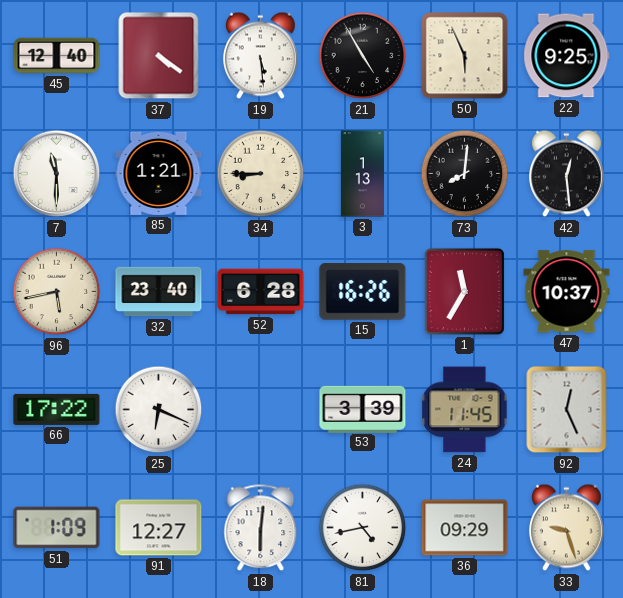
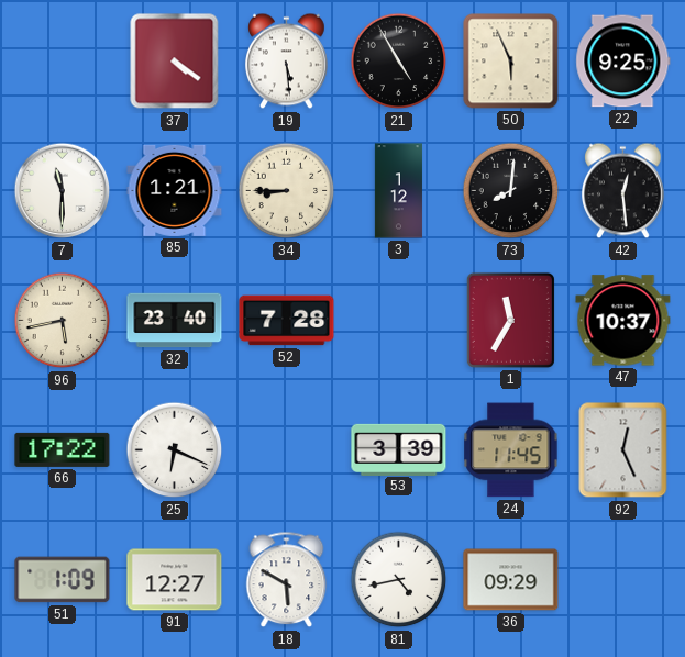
45: 12:40 -> none
3: 1:13 -> 1:12
52: 6:28 -> 7:28
15: 16:26 -> none
18: 6:01 -> 5:50
33: 9:27 -> none
